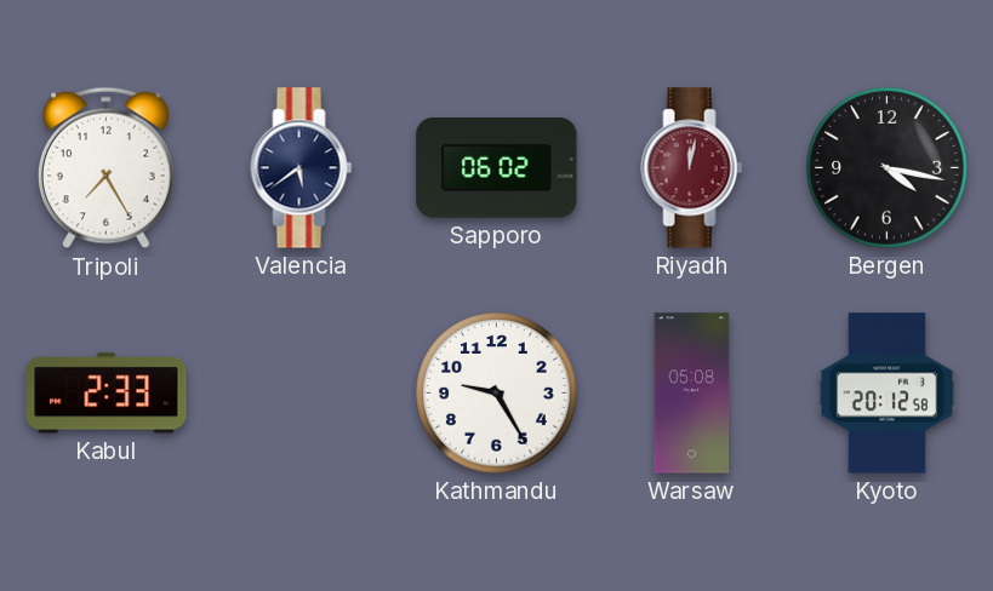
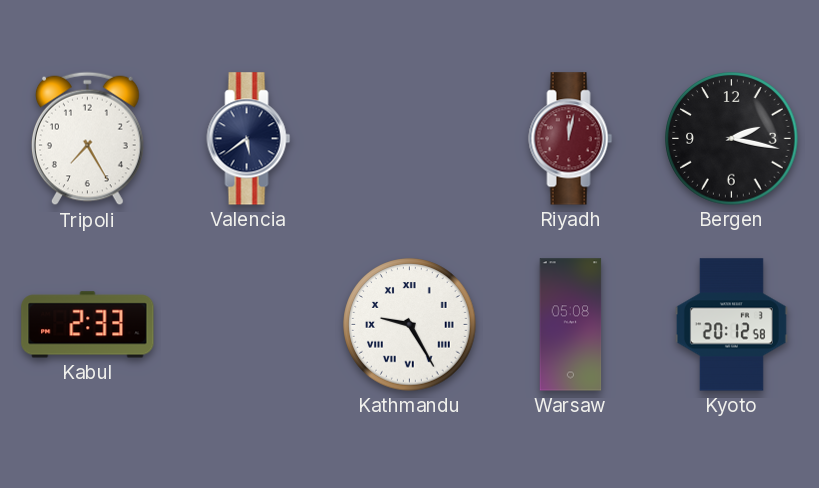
Sapporo: 06:02 -> none
Bergen: 4:17 -> 2:17
Kathmandu numerals: Arabic -> Roman
